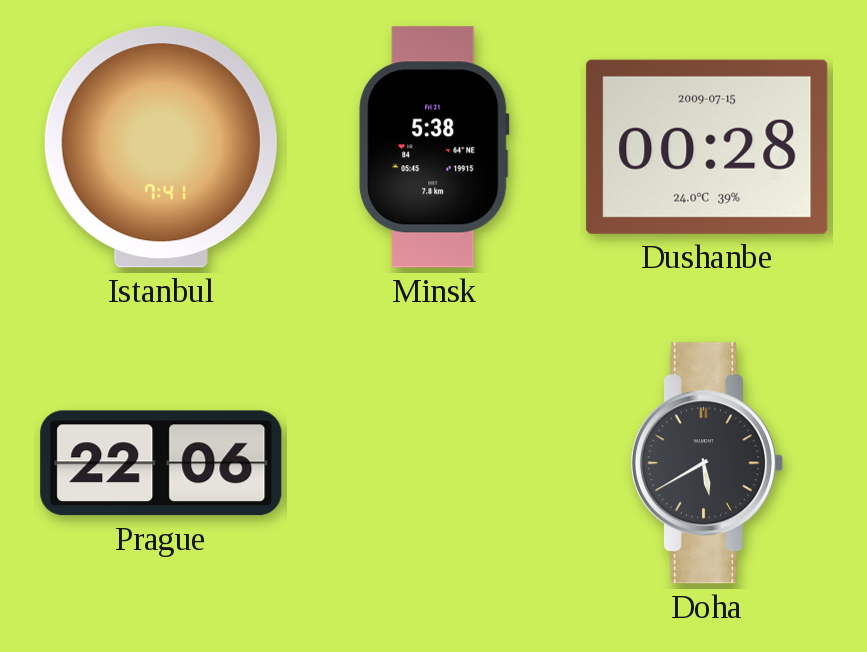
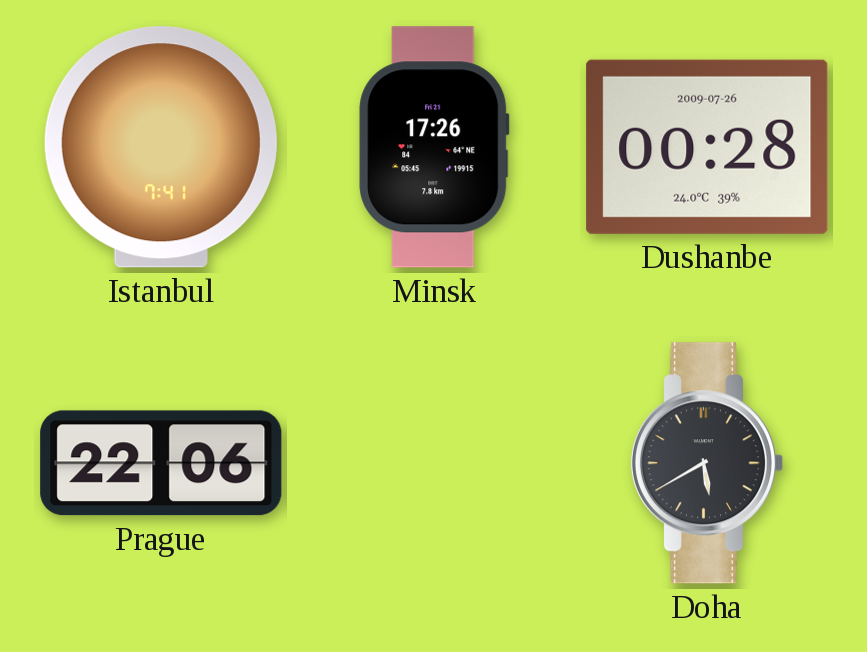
Minsk: 5:38 -> 17:26
Dushanbe date: 2009-07-15 -> 2009-07-26
